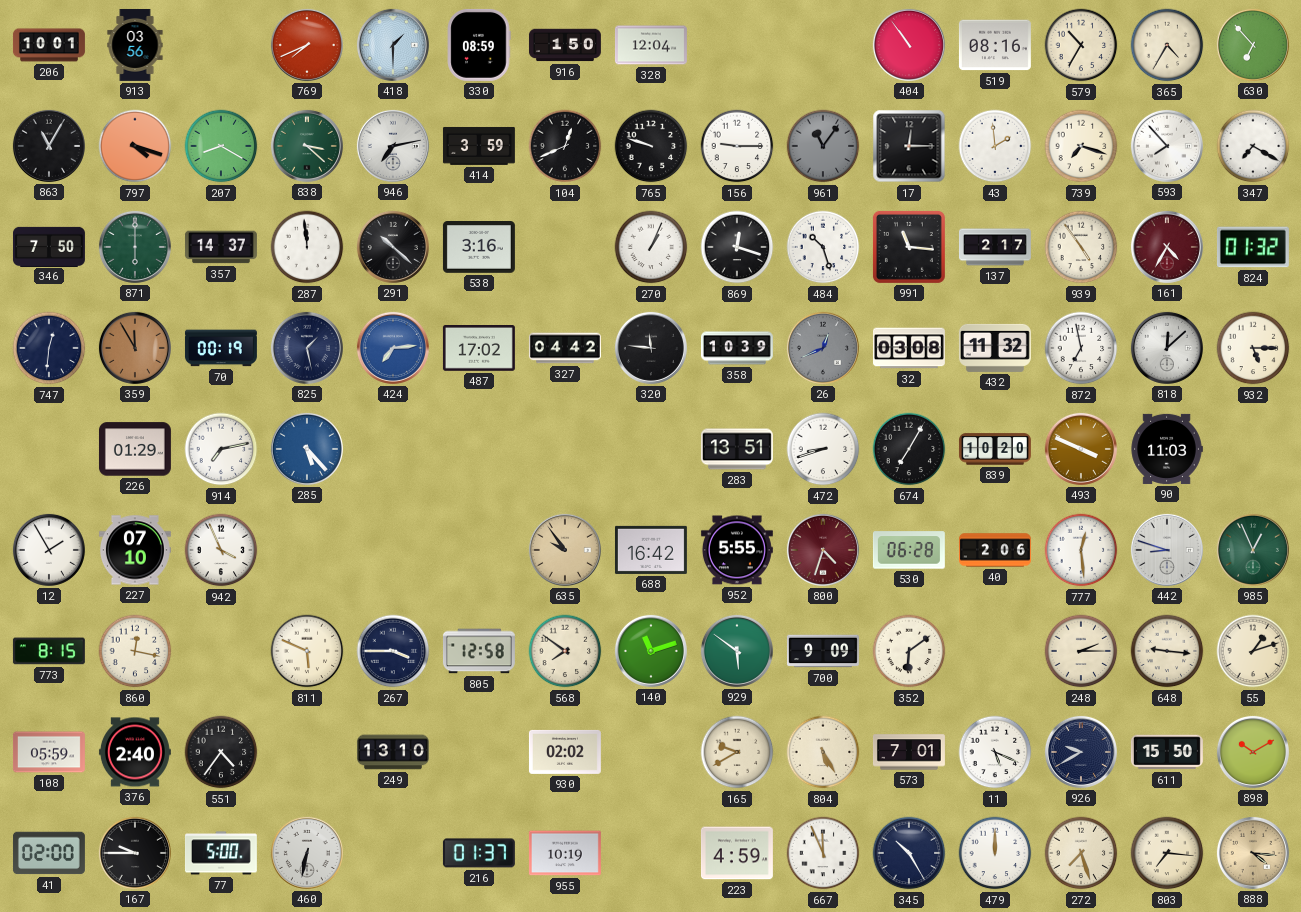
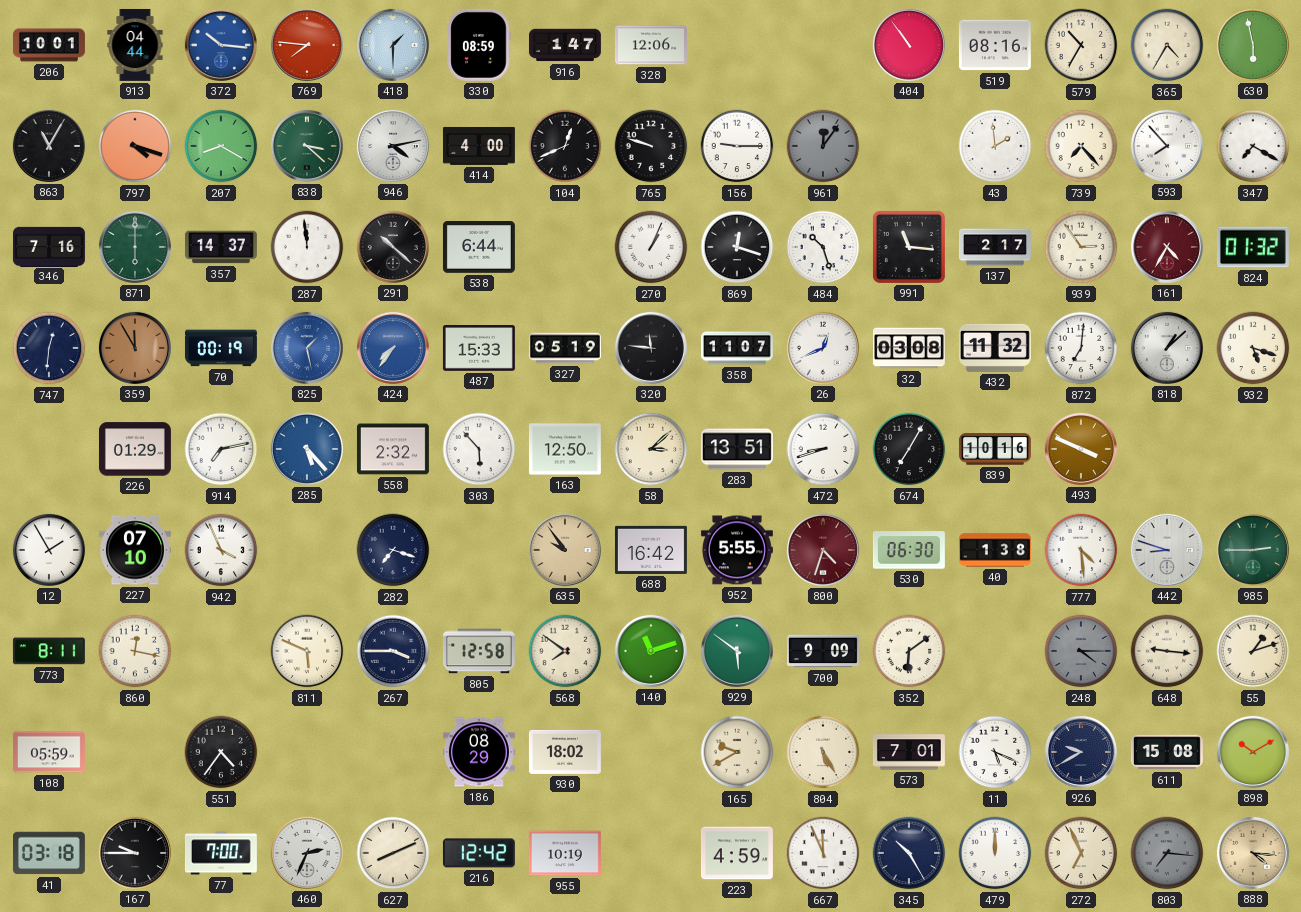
913: 03:56 -> 04:44
372: none -> 10:16
769: 7:41 -> 7:46
916: 1:50 -> 1:47
328: 12:04 -> 12:06
630: 6:53 -> 5:58
946: 7:13 -> 4:13
414: 3:59 -> 4:00
961: 11:06 -> 12:06
17: 12:15 -> none
739: 7:18 -> 7:23
346: 7:50 -> 7:16
538: 3:16 -> 6:44
939: 4:54 -> 2:54
825 dial: navy -> blue
424: 7:14 -> 7:36
487: 17:02 -> 15:33
327: 04:42 -> 05:19
358: 10:39 -> 11:07
26 dial: grey -> white
872: 6:58 -> 7:01
818: 12:08 -> 1:08
932: 5:15 -> 5:18
558: none -> 2:32
303: none -> 5:53
163: none -> 12:50
58: none -> 3:08
839: 10:20 -> 10:16
90: 11:03 -> none
282: none -> 7:18
530: 06:28 -> 06:30
40: 2:06 -> 1:38
777: 12:29 -> 4:29
985: 12:56 -> 2:45
773: 8:15 -> 8:11
248: 2:15 -> 4:15
248 dial: cream -> grey
376: 2:40 -> none
249: 13:10 -> none
186: none -> 08:29
930: 02:02 -> 18:02
611: 15:50 -> 15:08
41: 02:00 -> 03:18
77: 5:00 -> 7:00
460: 6:32 -> 2:34
627: none -> 8:11
216: 01:37 -> 12:42
272: 7:27 -> 6:56
803 dial: cream -> grey
